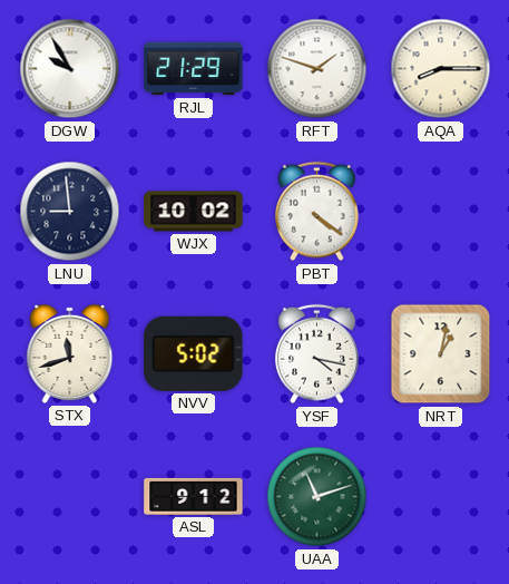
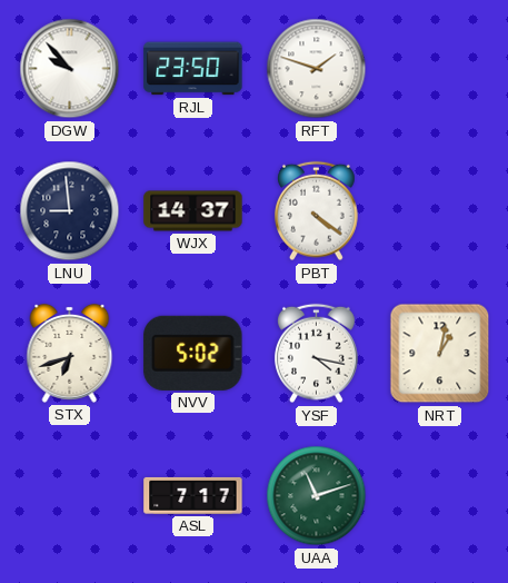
DGW: 9:55 -> 9:53
RJL: 21:29 -> 23:50
AQA: 8:15 -> none
WJX: 10:02 -> 14:37
STX: 11:42 -> 6:42
ASL: 9:12 -> 7:17
